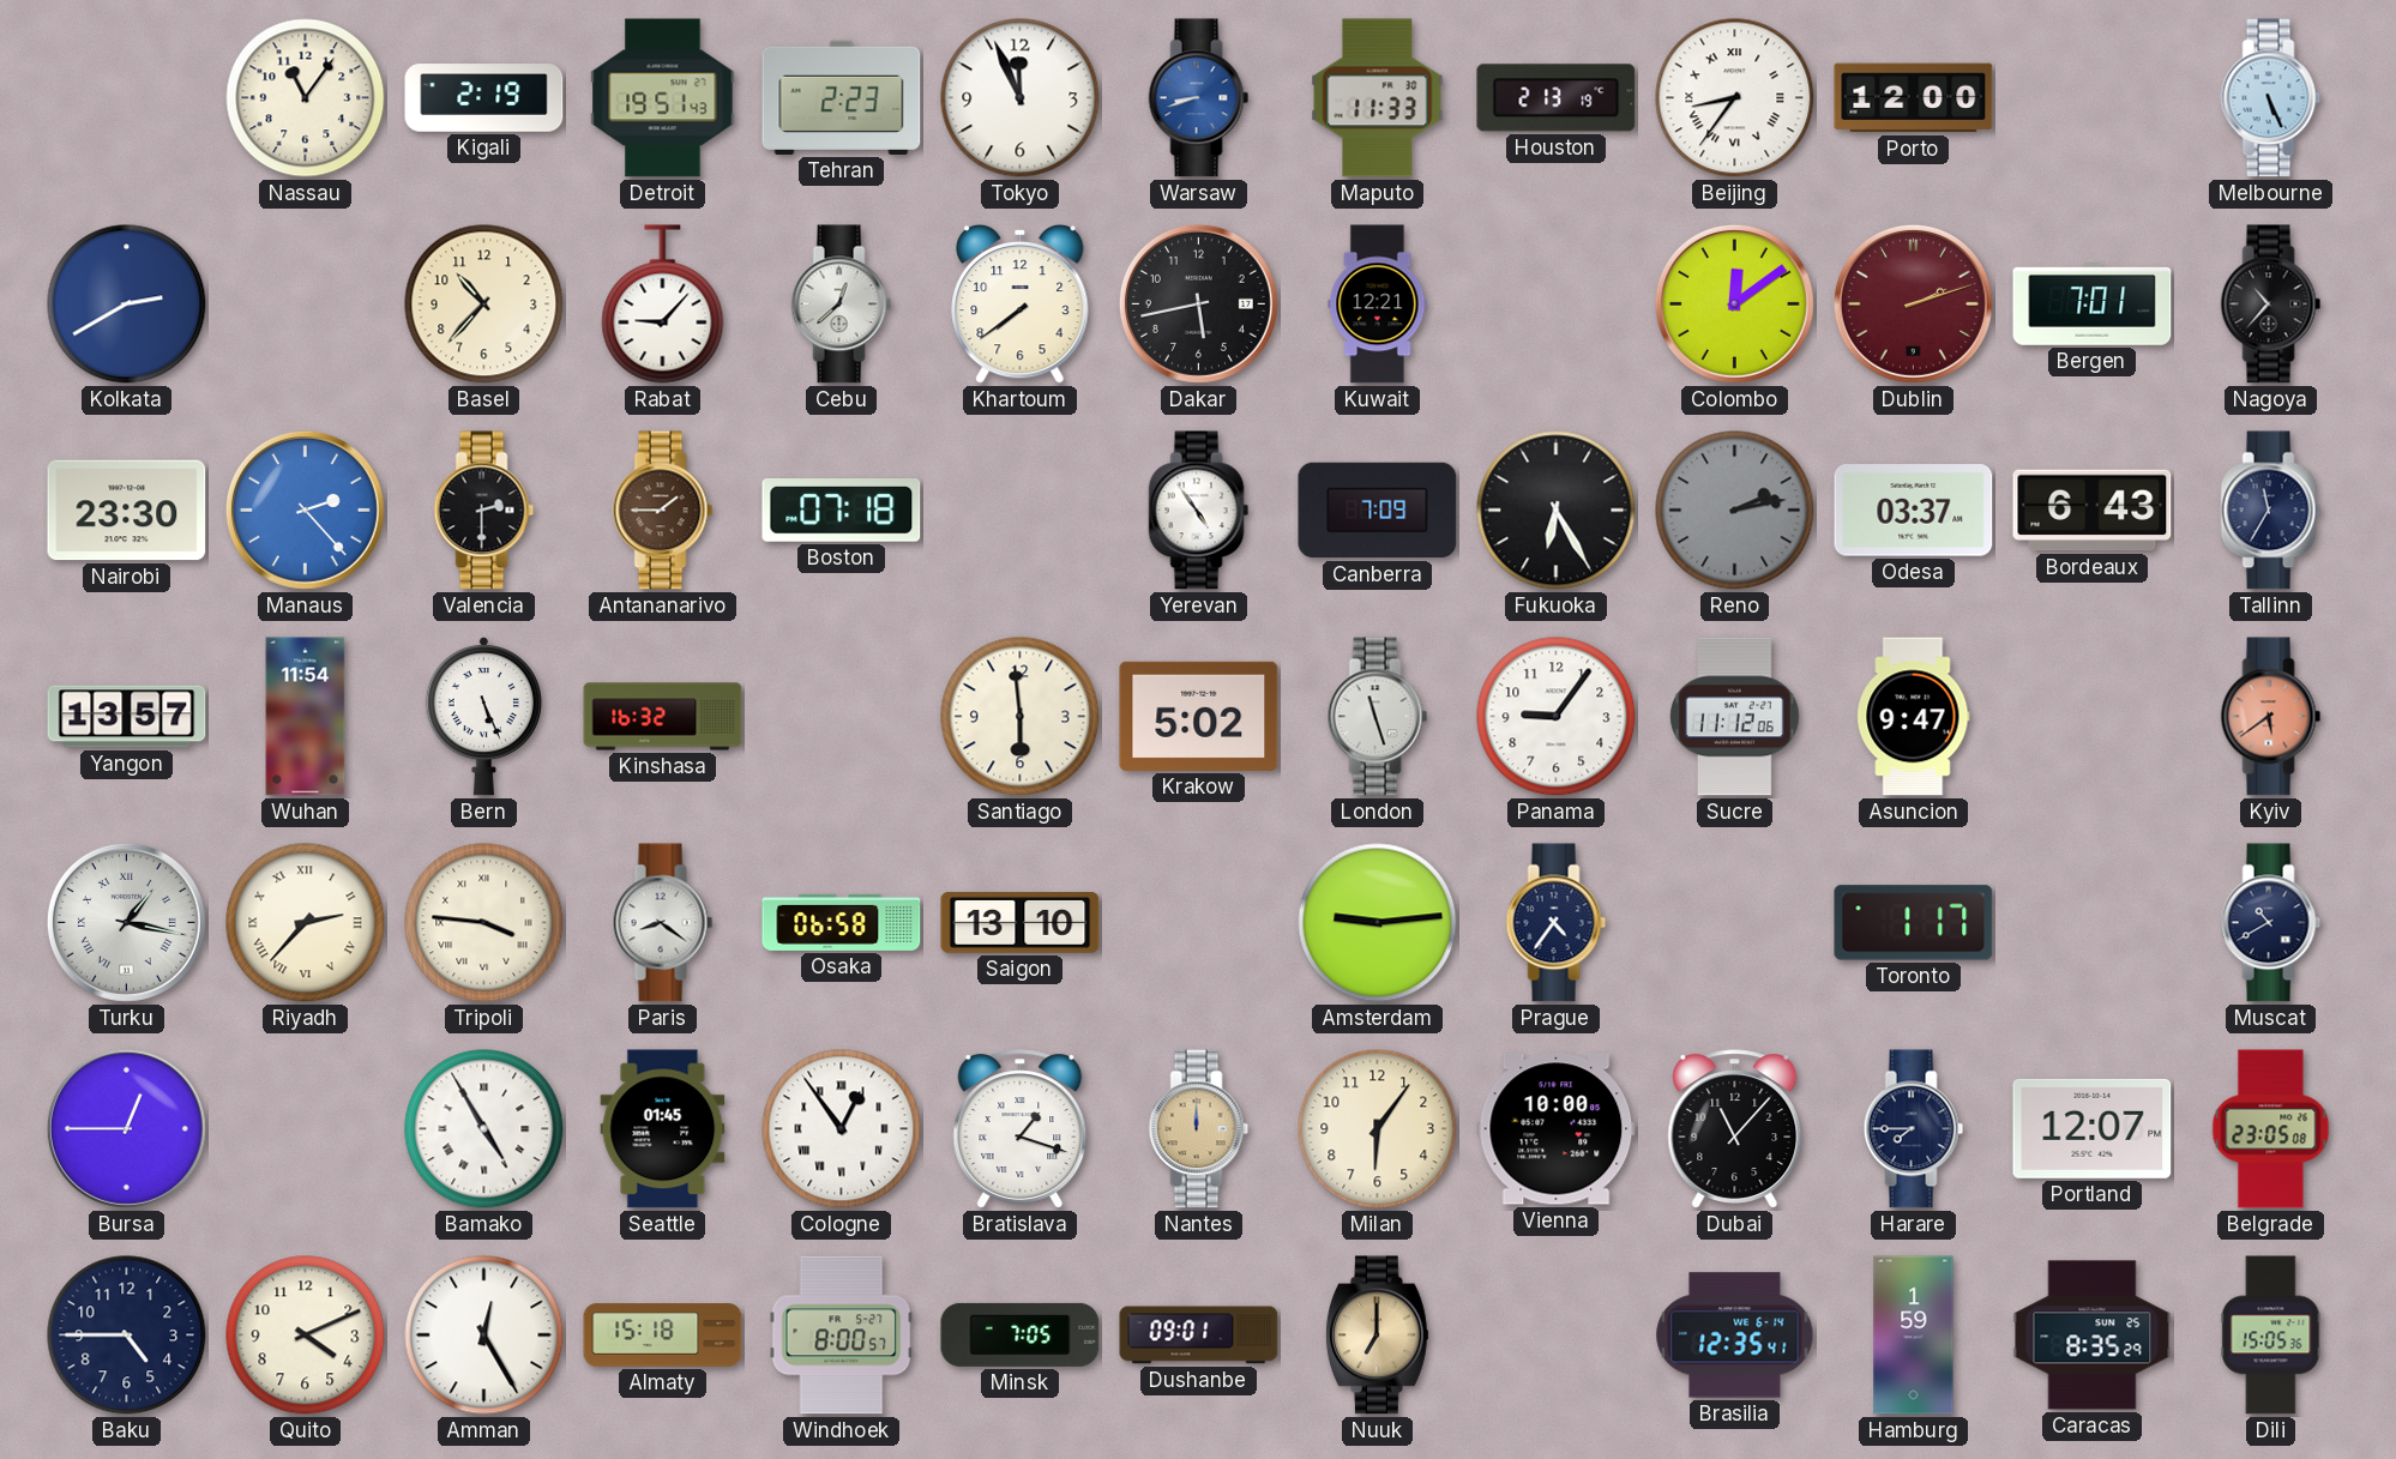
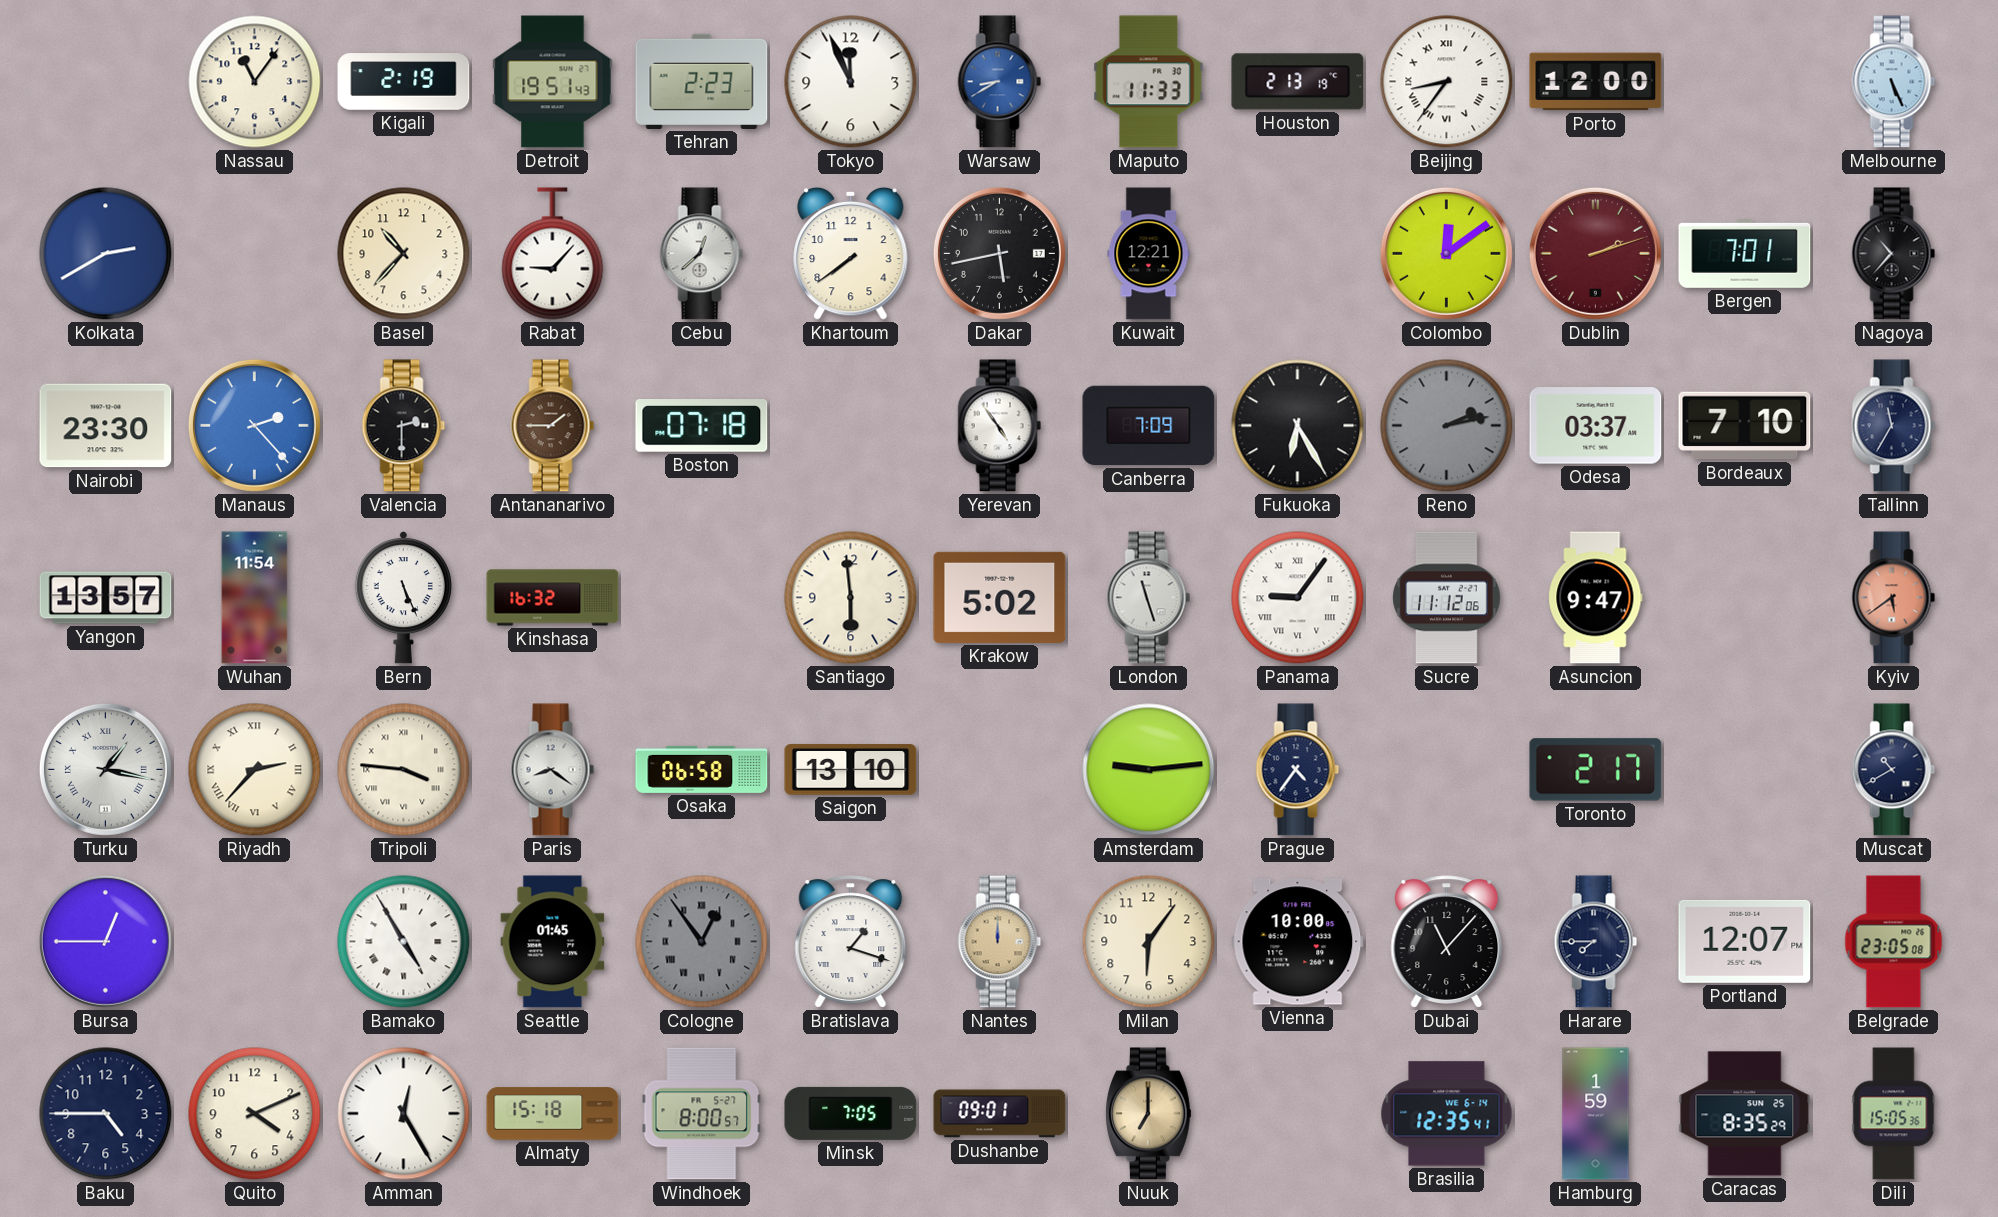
Warsaw: 8:42 -> 8:40
Bordeaux: 6:43 -> 7:10
Panama numerals: Arabic -> Roman
Toronto: 1:17 -> 2:17
Cologne dial: white -> grey
